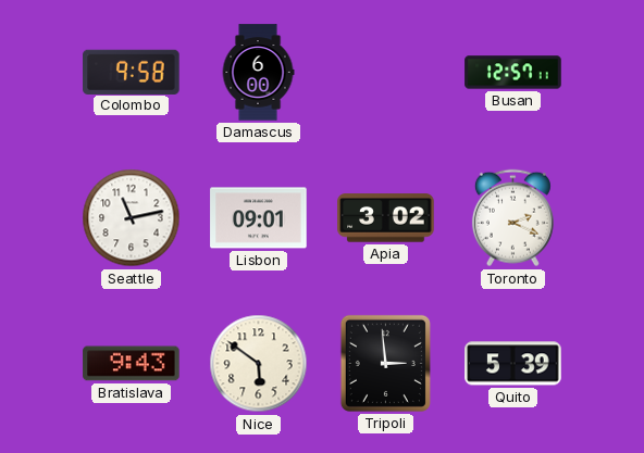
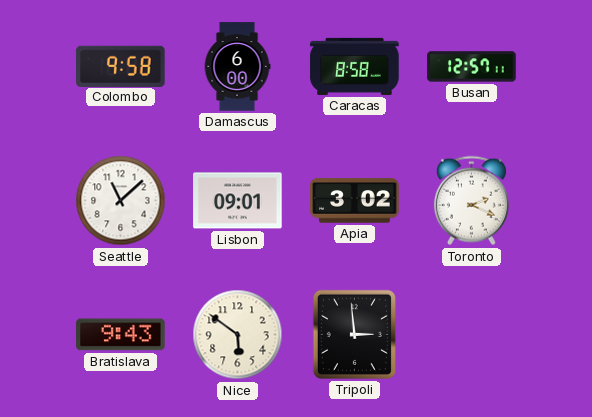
Caracas: none -> 8:58
Seattle: 11:13 -> 11:08
Quito: 5:39 -> none
